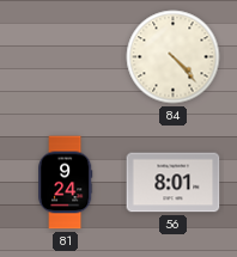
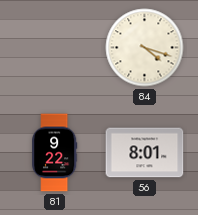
84: 4:23 -> 4:18
81: 9:24 -> 9:22
